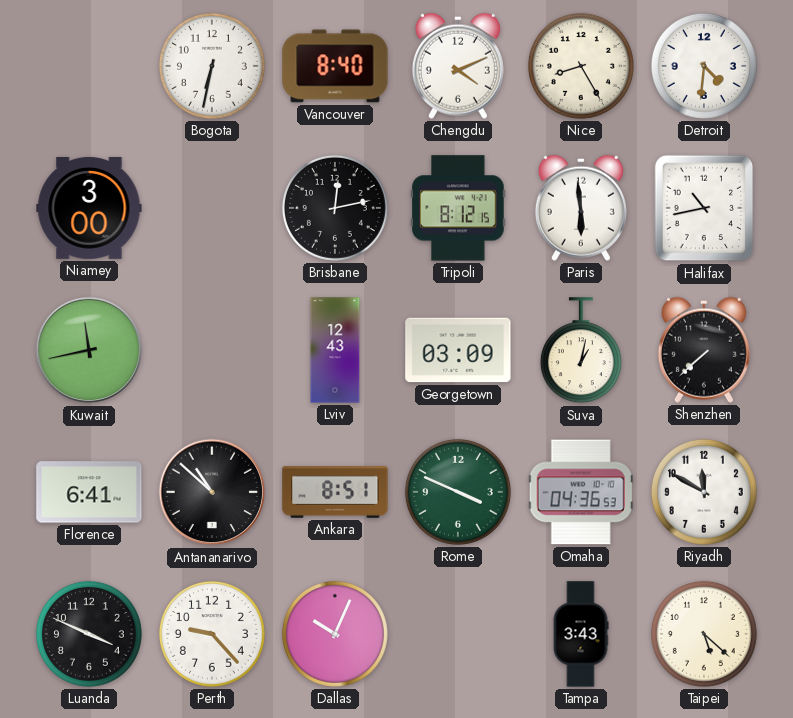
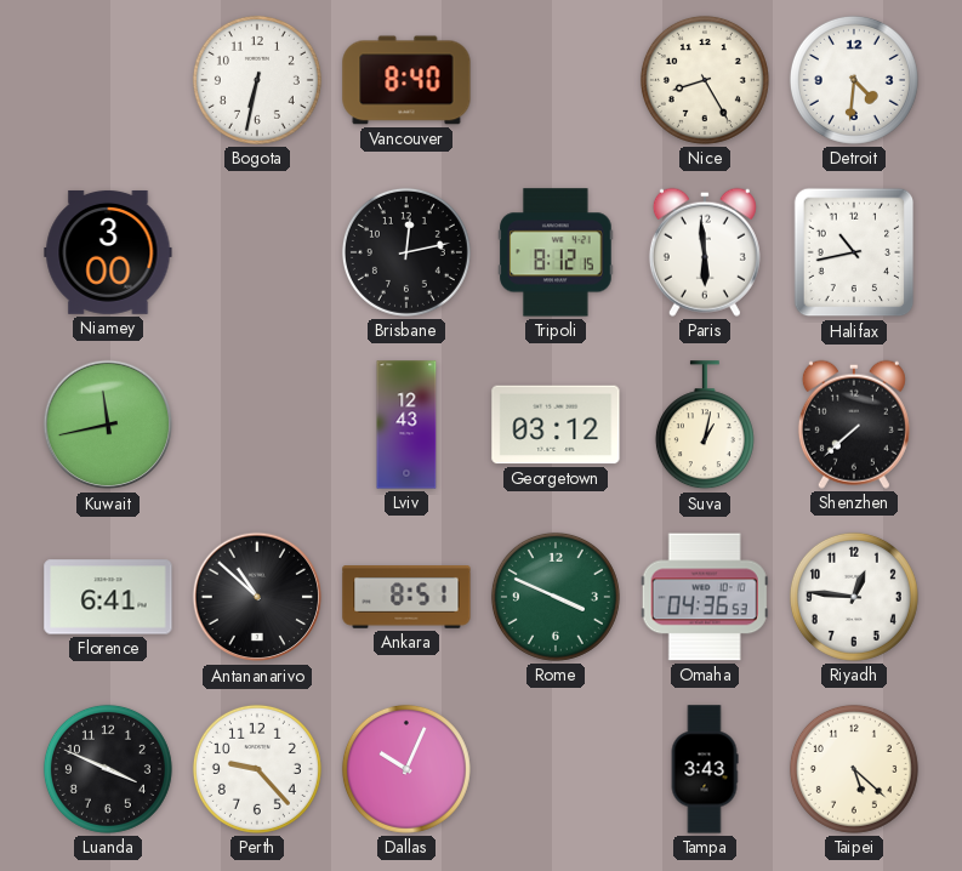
Chengdu: 4:11 -> none
Georgetown: 03:09 -> 03:12
Riyadh: 11:50 -> 12:46
